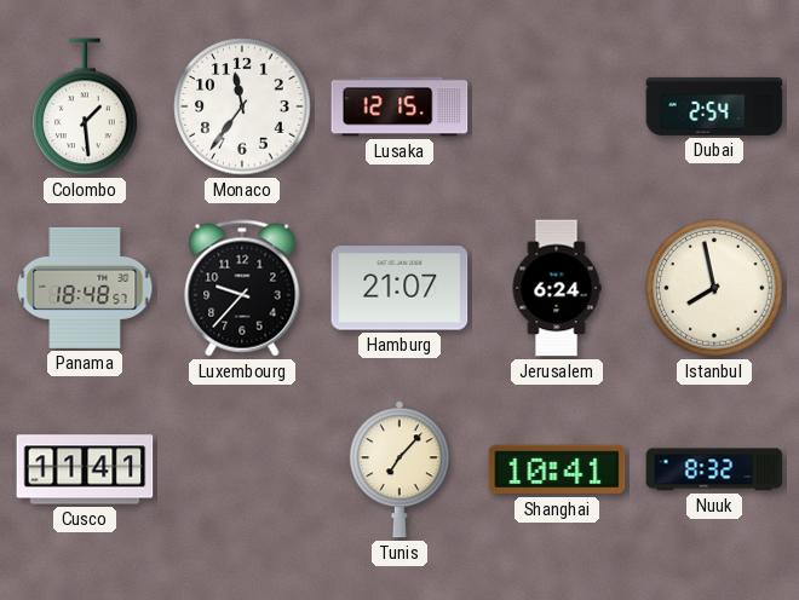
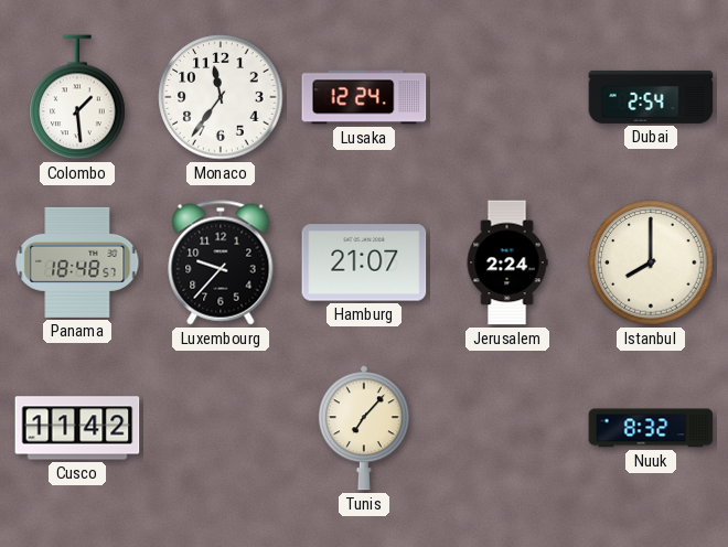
Lusaka: 12:15 -> 12:24
Jerusalem: 6:24 -> 2:24
Istanbul: 7:58 -> 8:00
Cusco: 11:41 -> 11:42
Shanghai: 10:41 -> none
